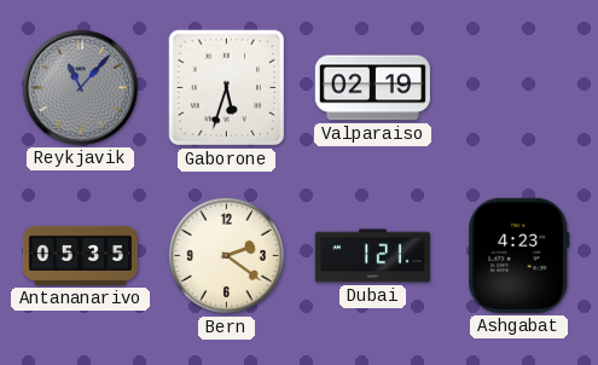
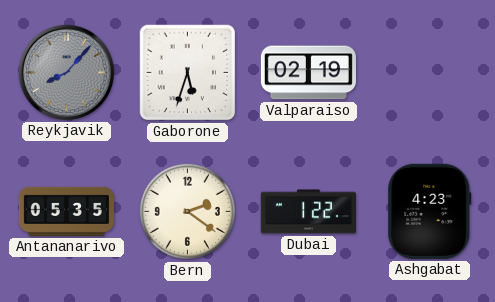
Reykjavik: 11:07 -> 8:07
Dubai: 1:21 -> 1:22
